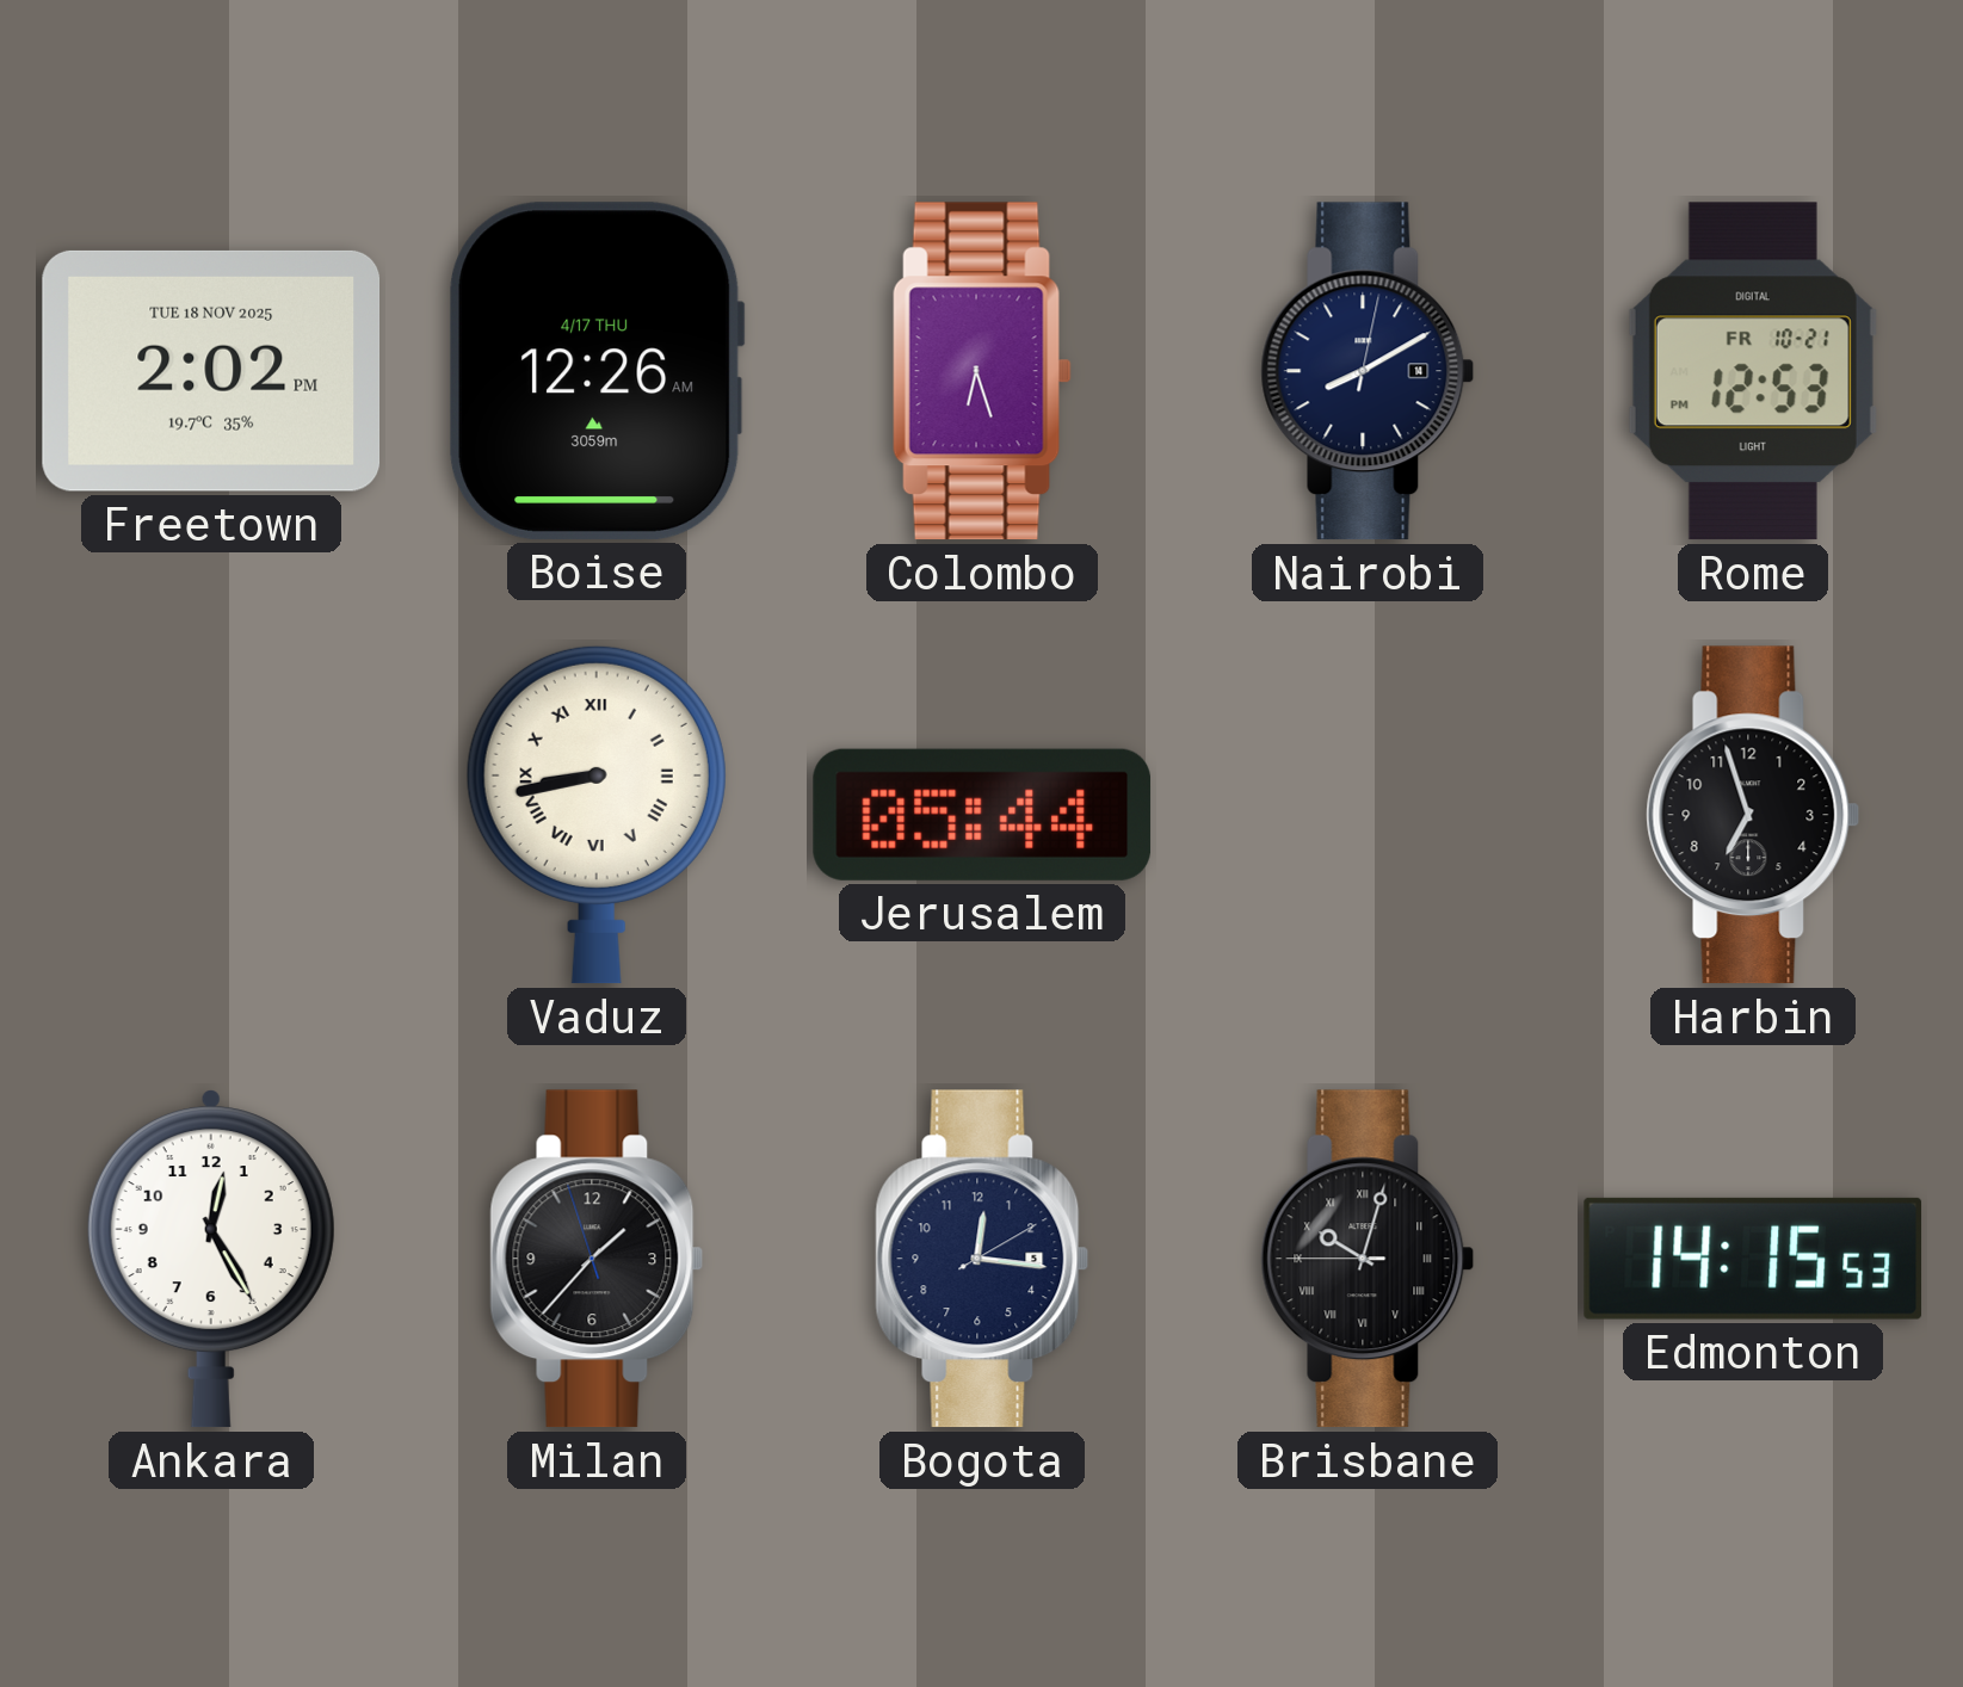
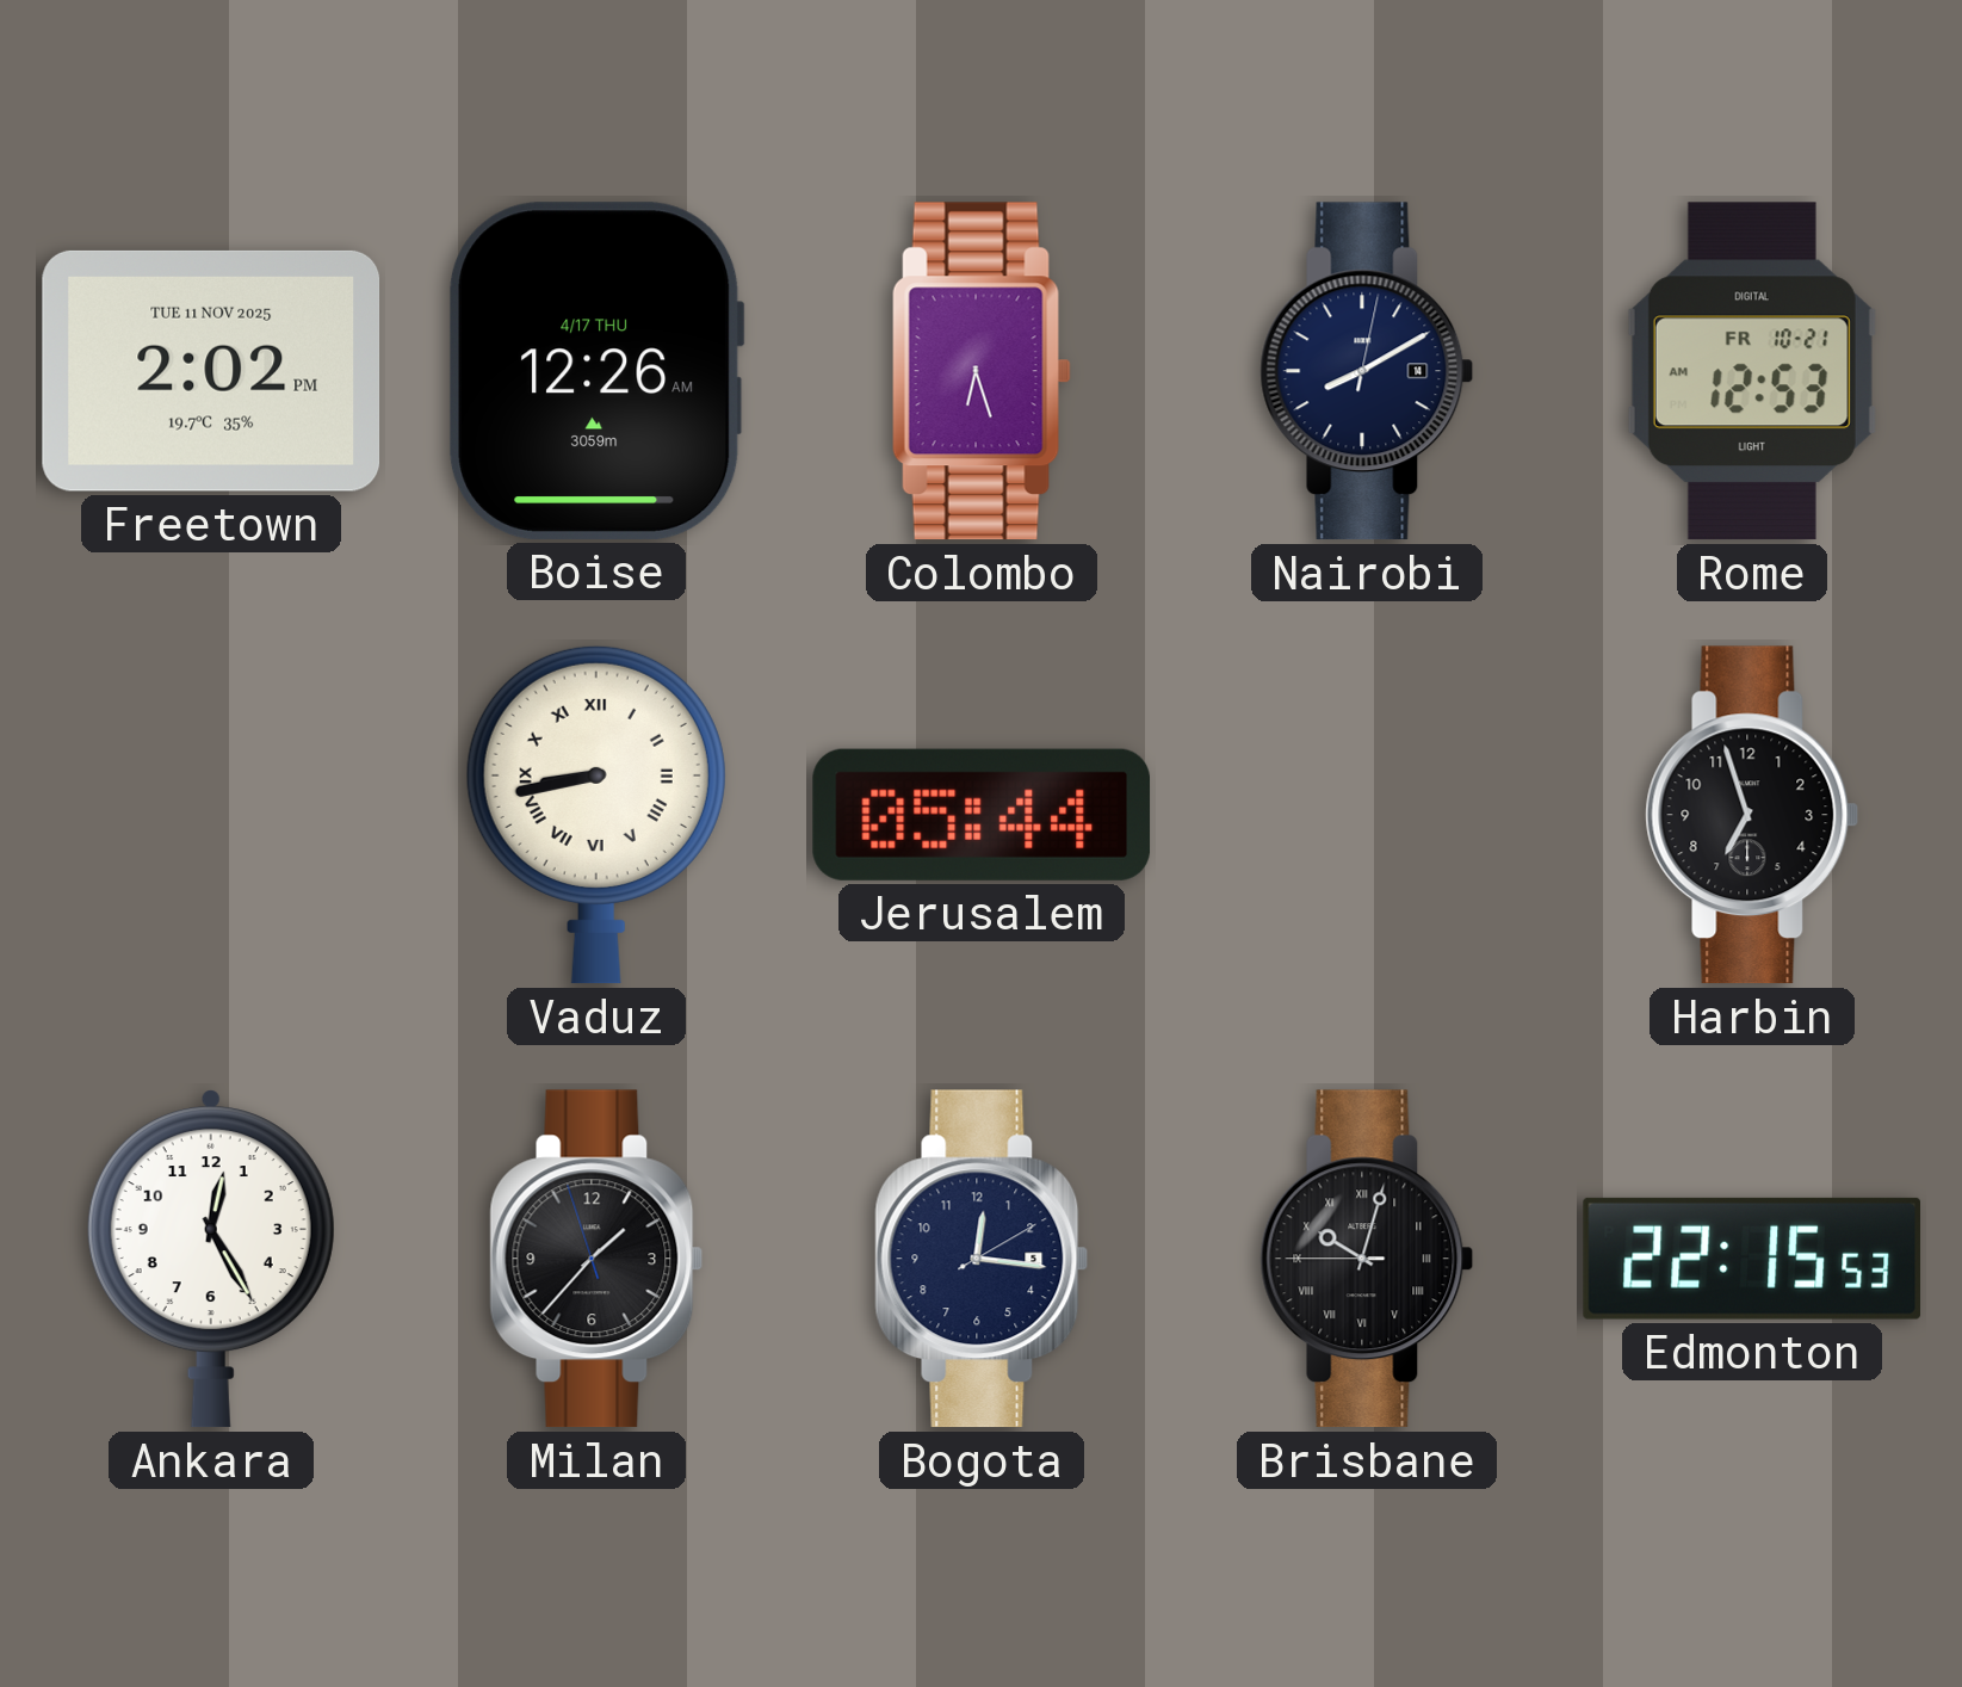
Freetown date: TUE 18 NOV 2025 -> TUE 11 NOV 2025
Rome: 12:53 PM -> 12:53 AM
Edmonton: 14:15 -> 22:15
